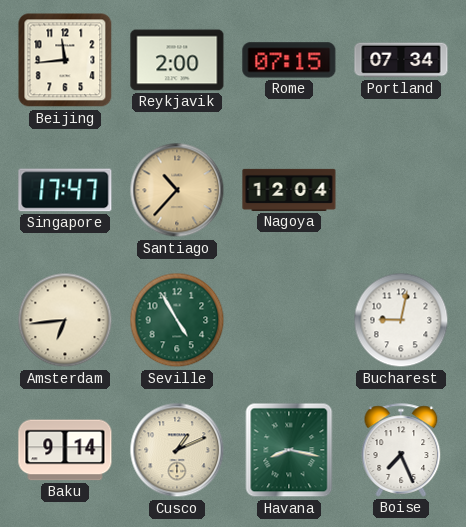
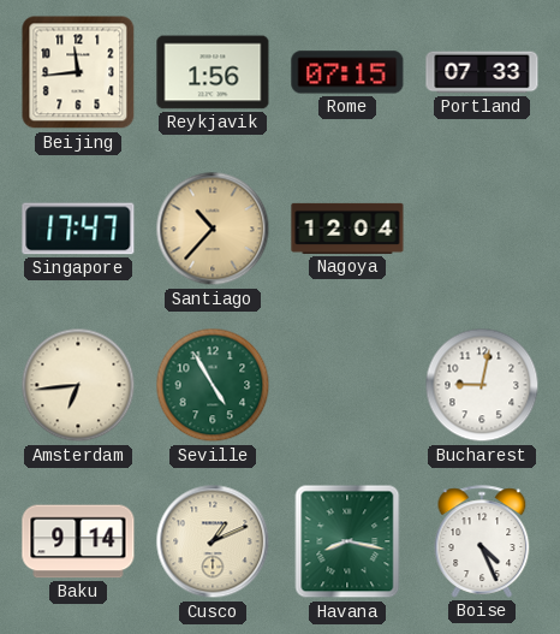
Reykjavik: 2:00 -> 1:56
Portland: 07:34 -> 07:33
Boise: 7:26 -> 4:26
